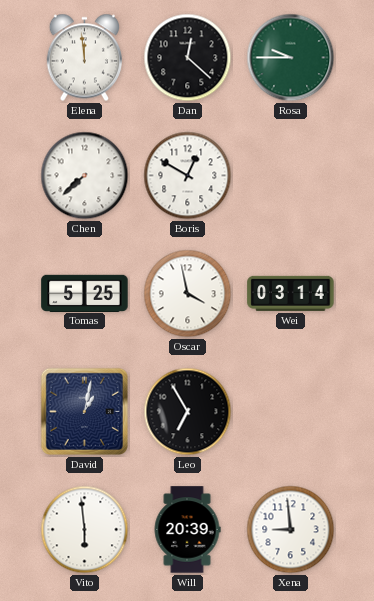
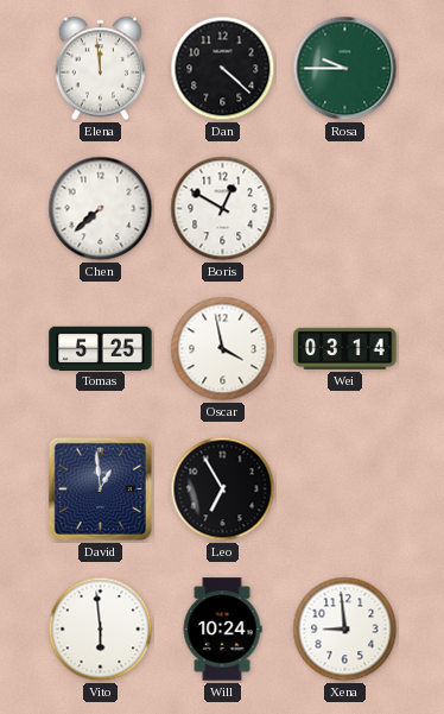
Dan: 12:22 -> 4:22
David: 1:02 -> 12:59
Will: 20:39 -> 10:24
